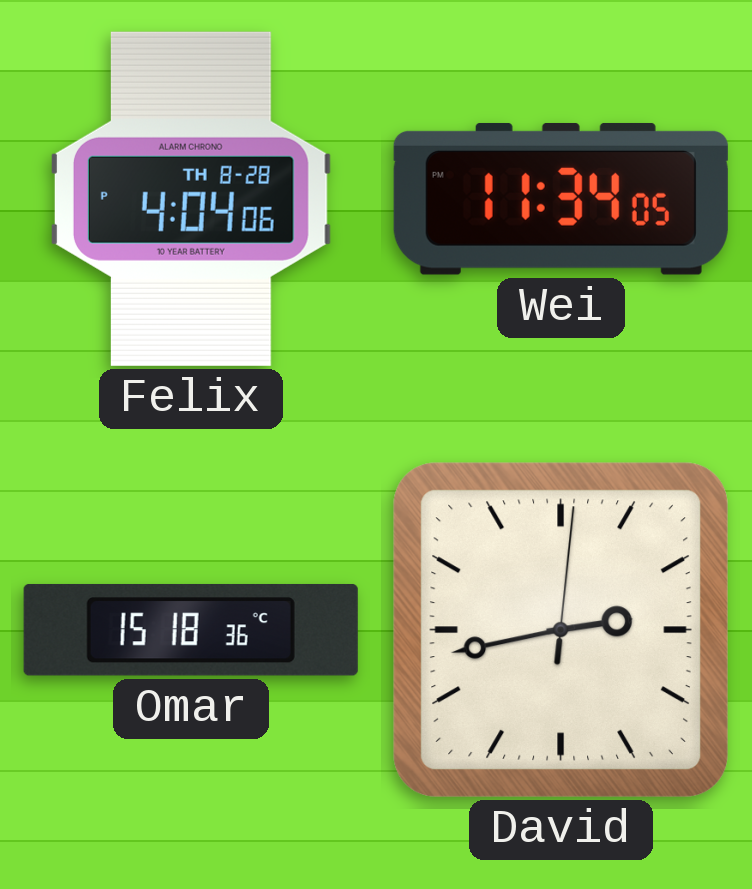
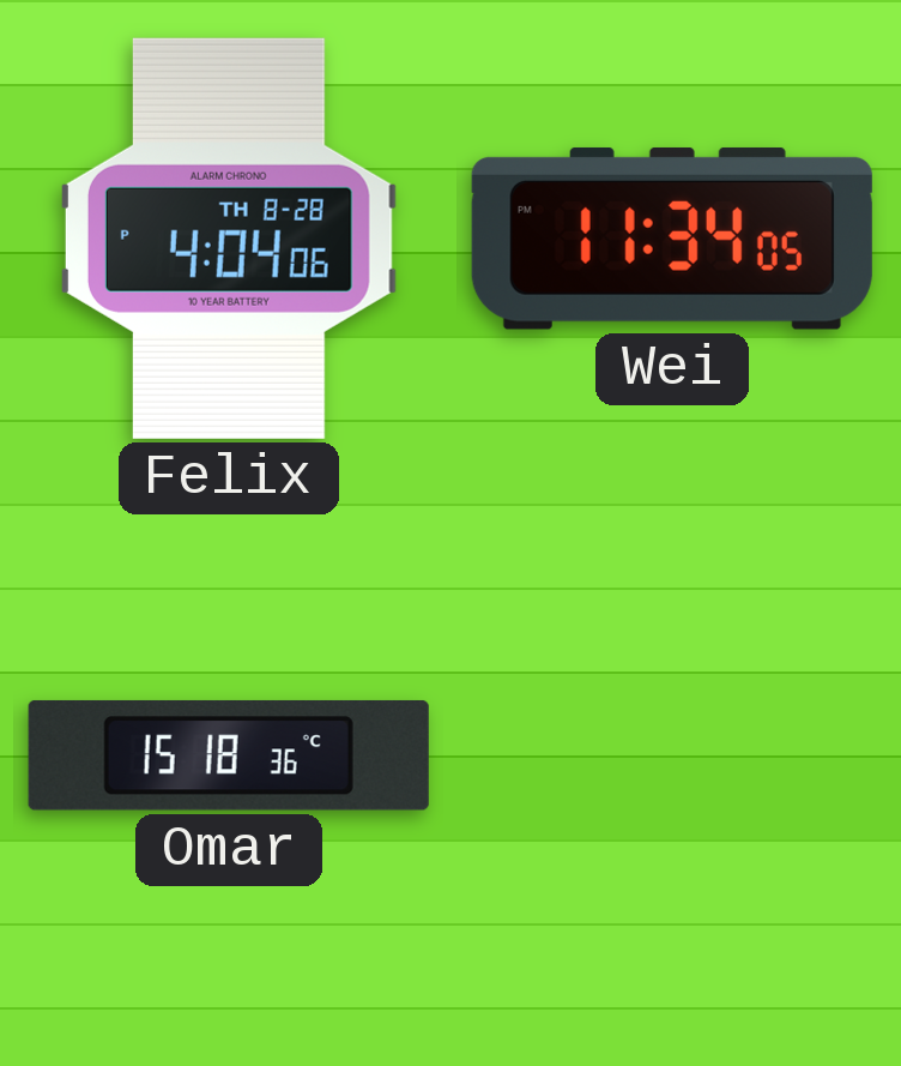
David: 2:43 -> none
